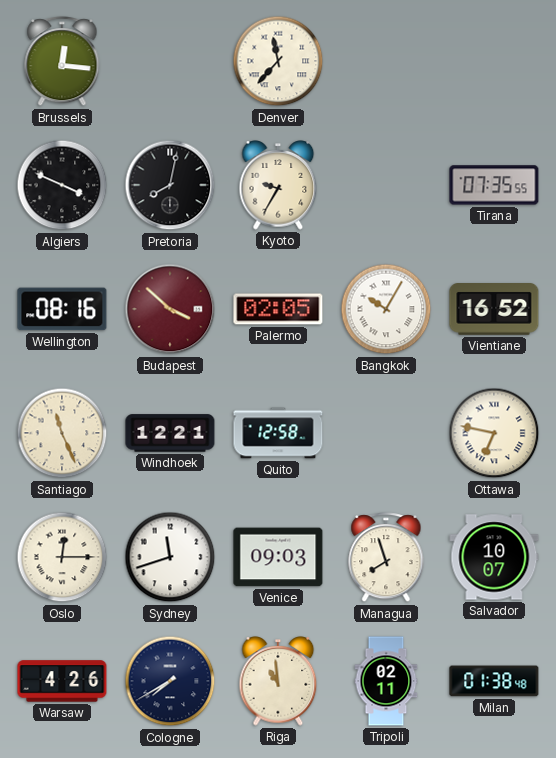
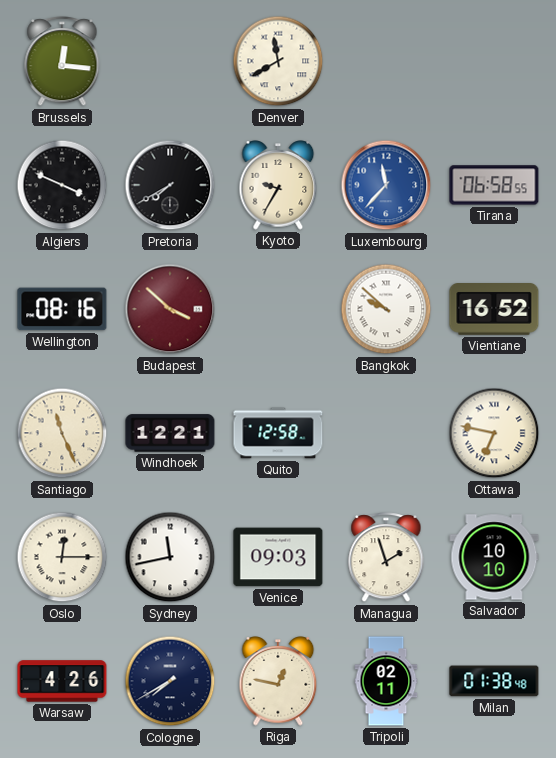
Denver: 11:37 -> 11:40
Pretoria: 8:02 -> 7:40
Luxembourg: none -> 11:37
Tirana: 07:35 -> 06:58
Palermo: 02:05 -> none
Bangkok: 10:05 -> 9:52
Sydney: 11:42 -> 11:43
Managua: 7:57 -> 1:57
Salvador: 10:07 -> 10:10
Riga: 10:59 -> 12:47
